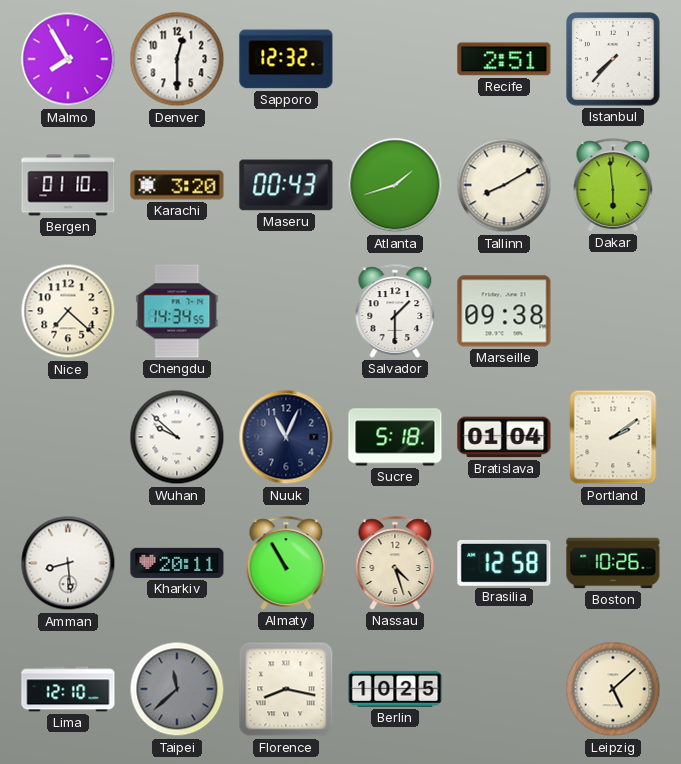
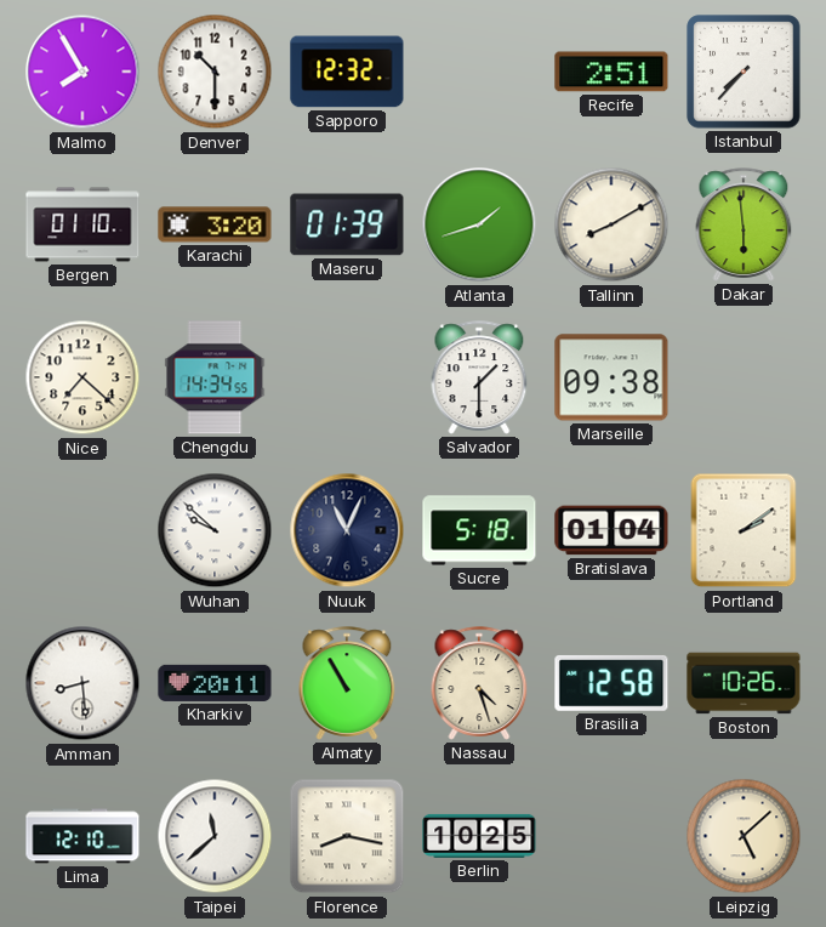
Denver: 12:30 -> 10:30
Maseru: 00:43 -> 01:39
Taipei dial: grey -> white
